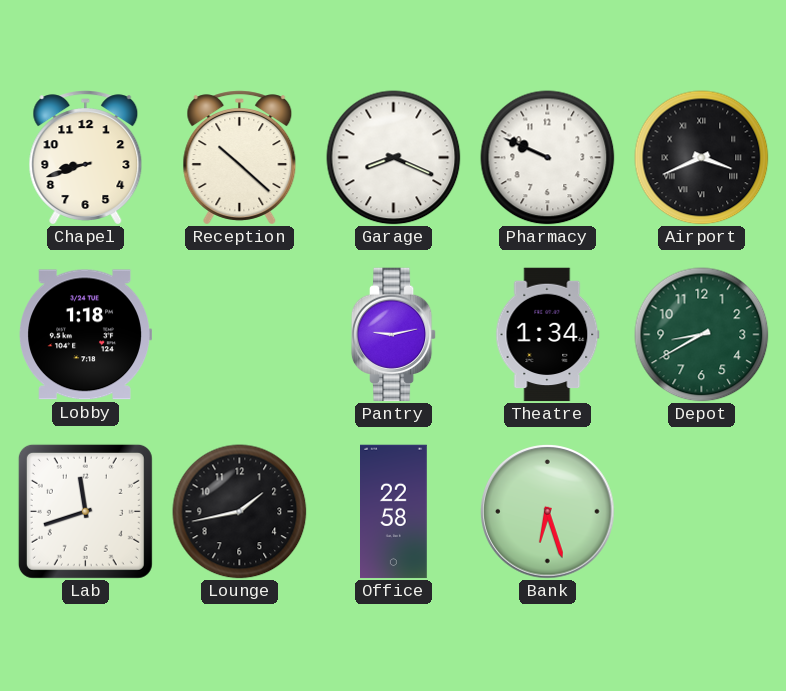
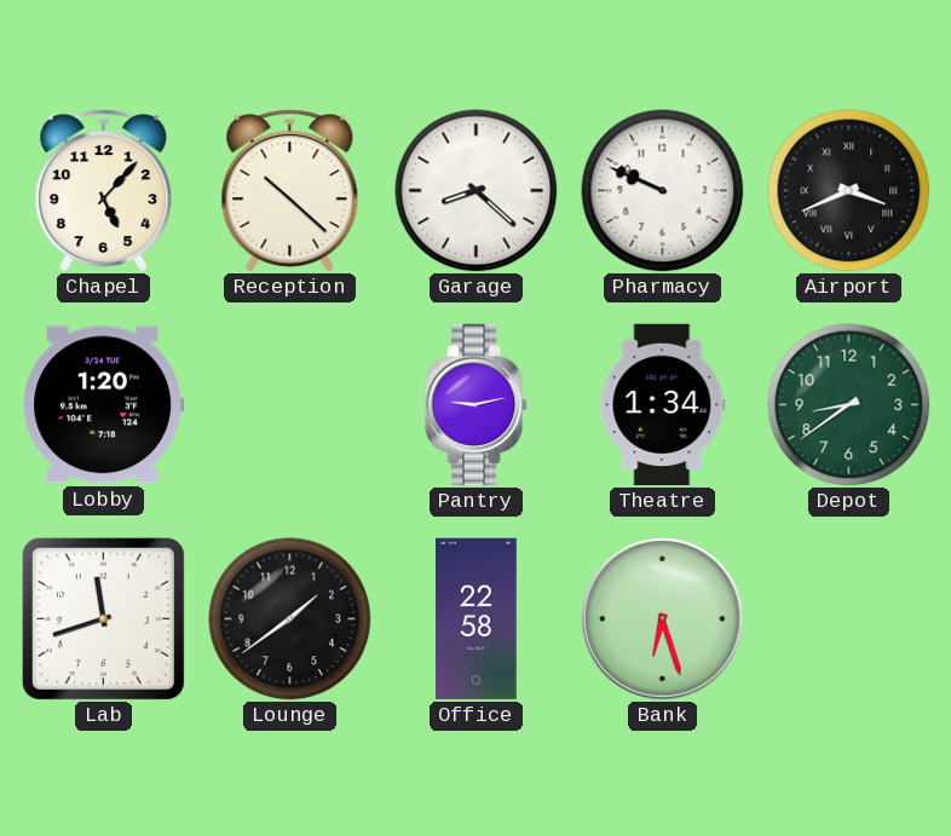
Chapel: 8:42 -> 5:07
Garage: 8:19 -> 8:22
Lobby: 1:18 -> 1:20
Depot: 8:40 -> 8:39
Lounge: 1:43 -> 1:39
